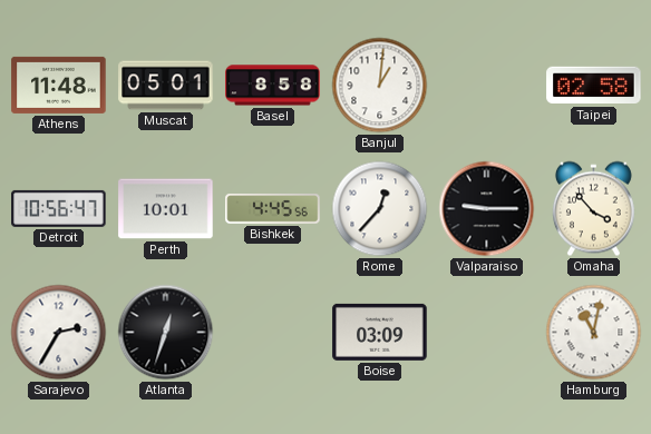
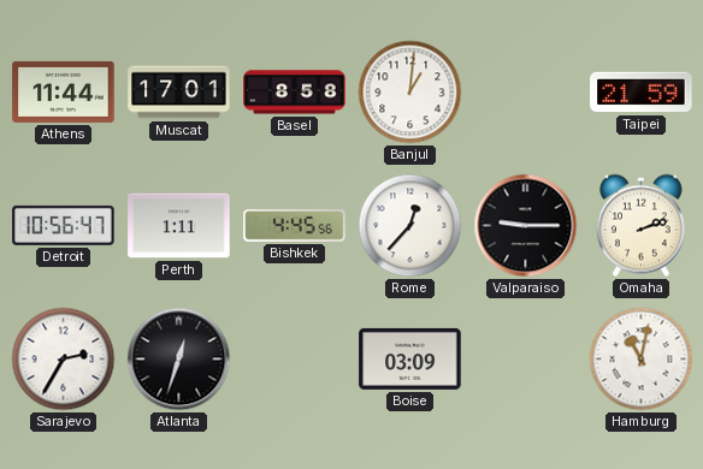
Athens: 11:48 -> 11:44
Muscat: 05:01 -> 17:01
Taipei: 02:58 -> 21:59
Perth: 10:01 -> 1:11
Omaha: 3:53 -> 2:12
